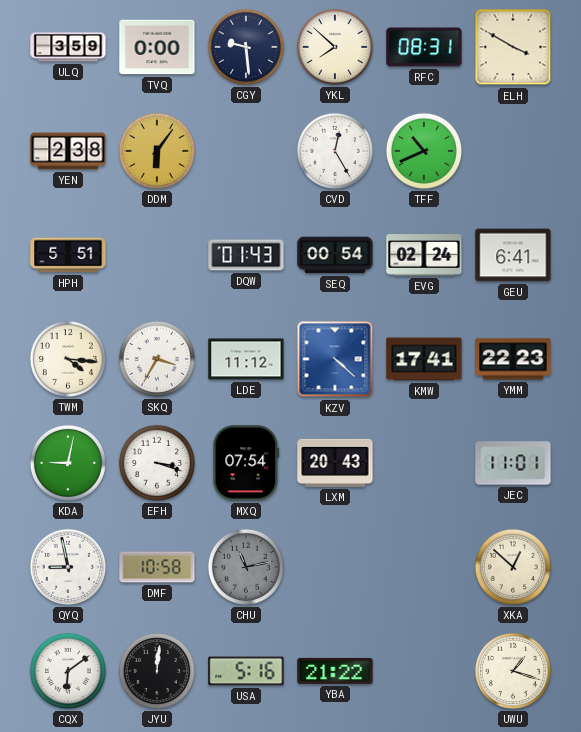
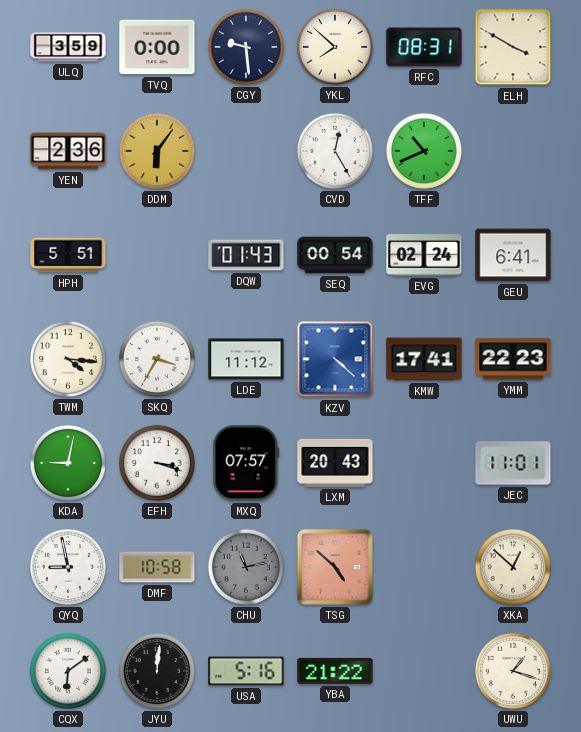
YEN: 2:38 -> 2:36
MXQ: 07:54 -> 07:57
TSG: none -> 4:52
